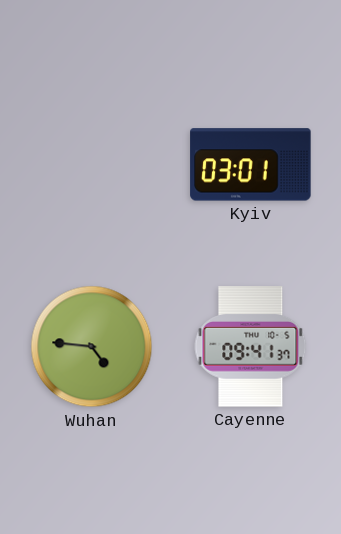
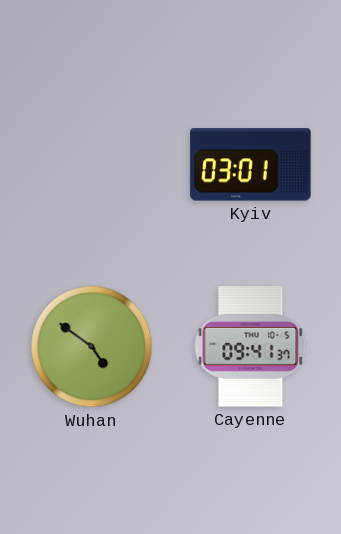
Wuhan: 4:46 -> 4:51
